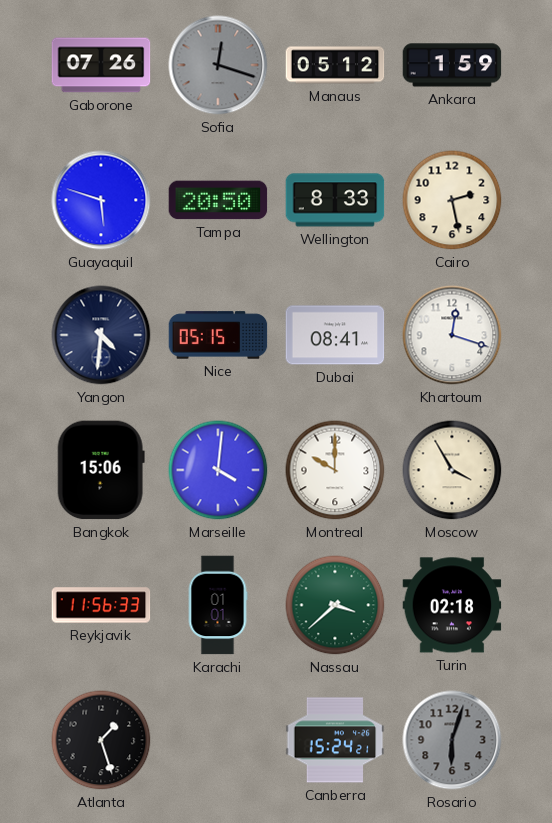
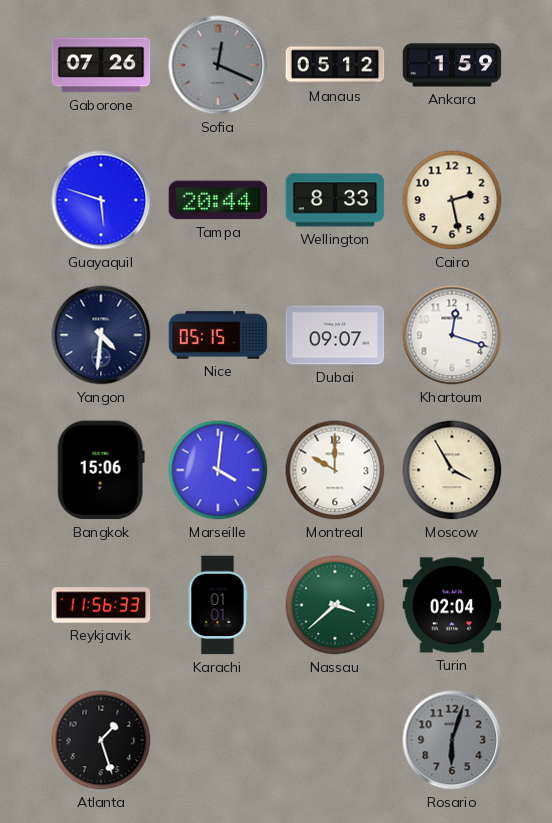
Sofia: 12:18 -> 12:19
Tampa: 20:50 -> 20:44
Dubai: 08:41 -> 09:07
Turin: 02:18 -> 02:04
Canberra: 15:24 -> none
